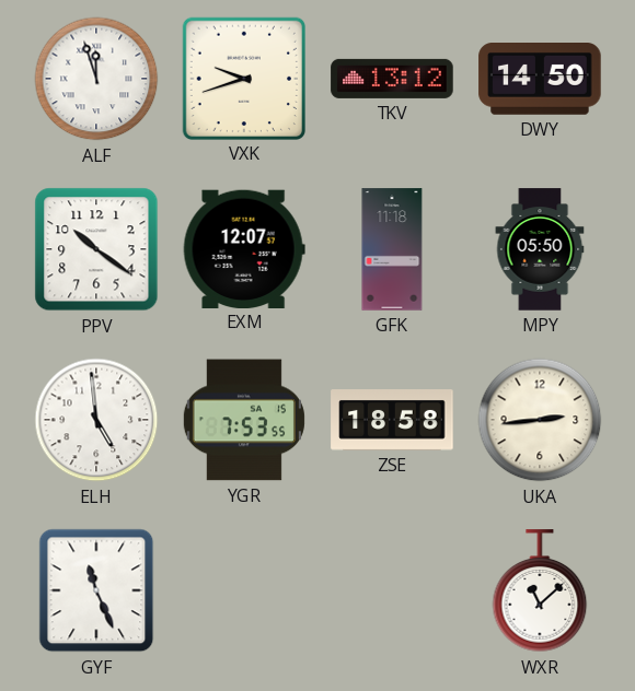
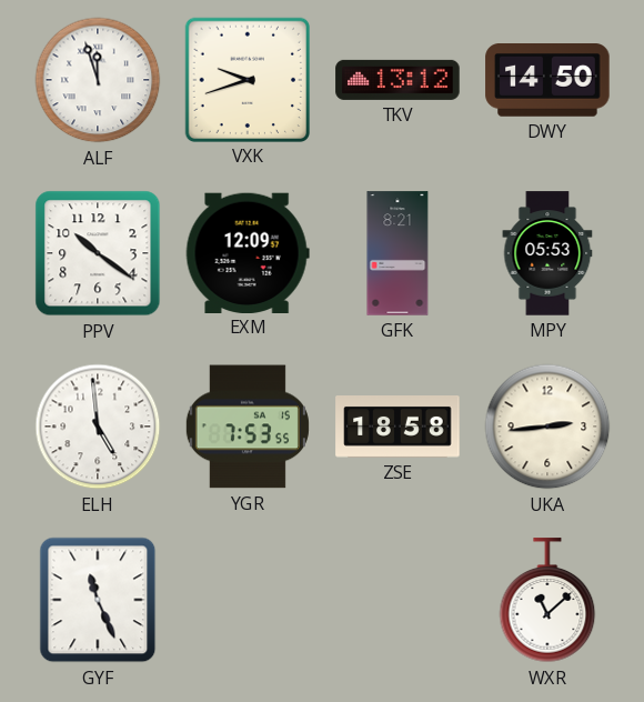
EXM: 12:07 -> 12:09
GFK: 11:18 -> 8:21
MPY: 05:50 -> 05:53
